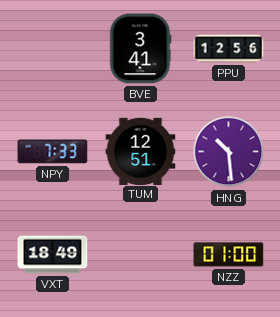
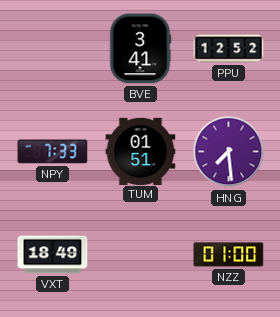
PPU: 12:56 -> 12:52
TUM: 12:51 -> 01:51
HNG: 10:29 -> 7:29
